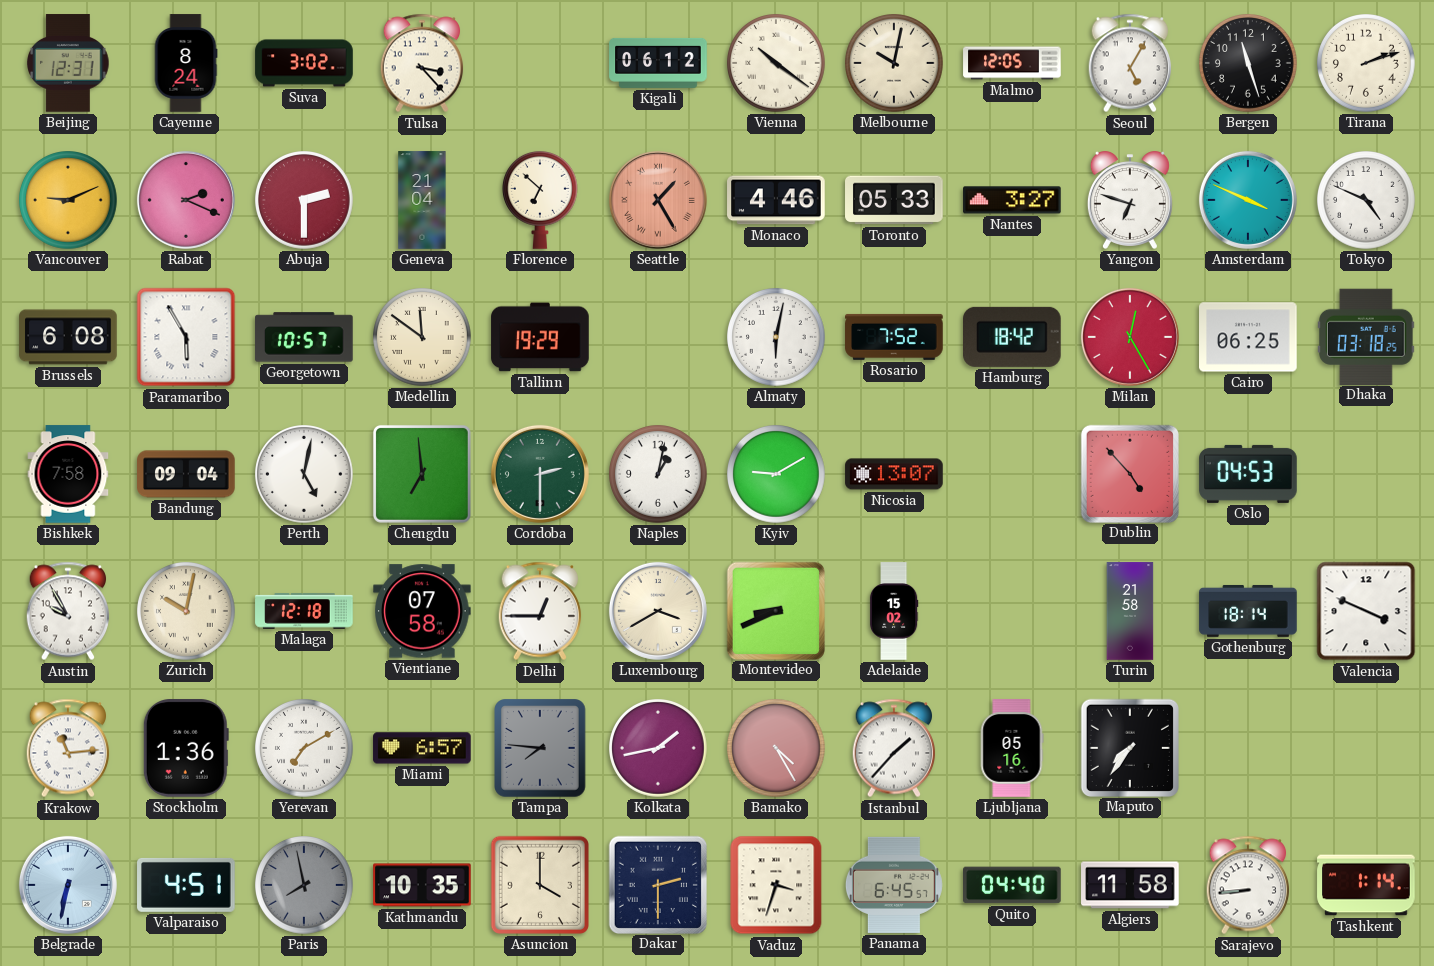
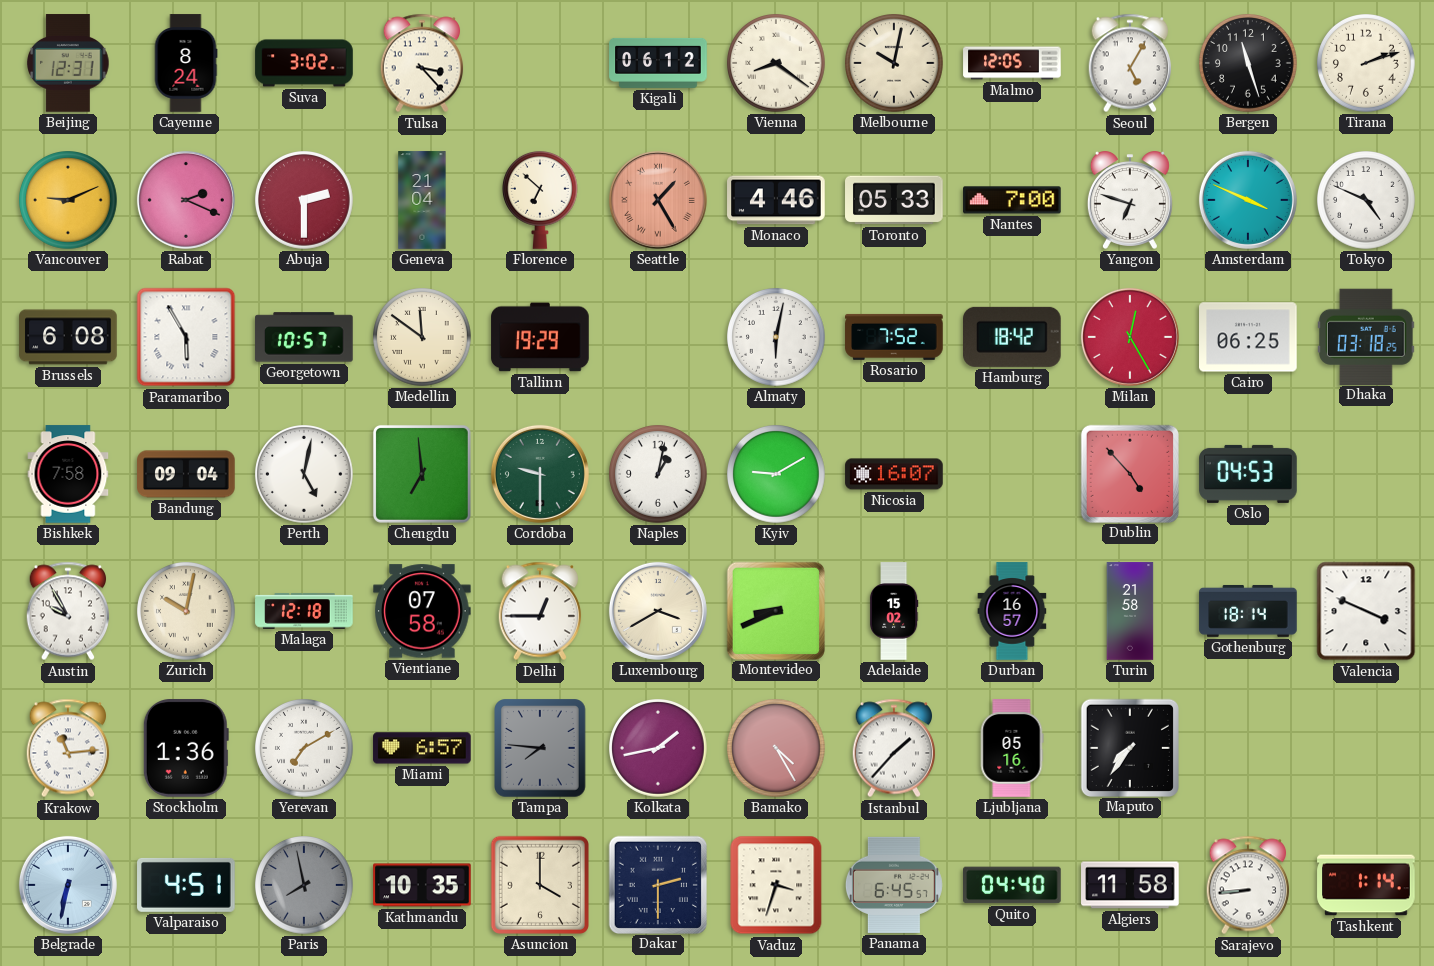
Vienna: 10:21 -> 8:21
Nantes: 3:27 -> 7:00
Cordoba: 2:30 -> 9:30
Nicosia: 13:07 -> 16:07
Durban: none -> 16:57
